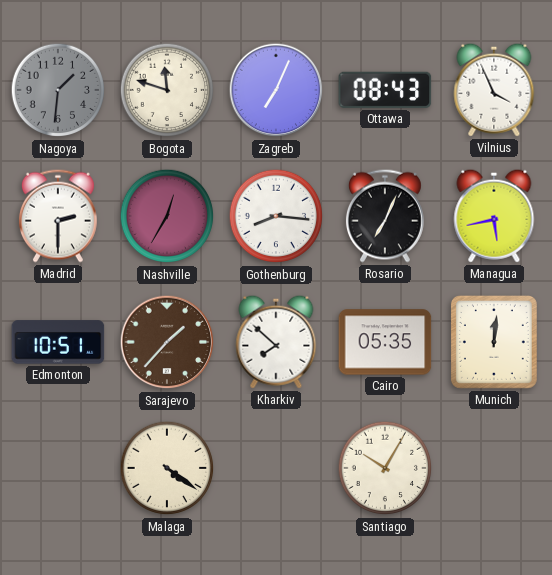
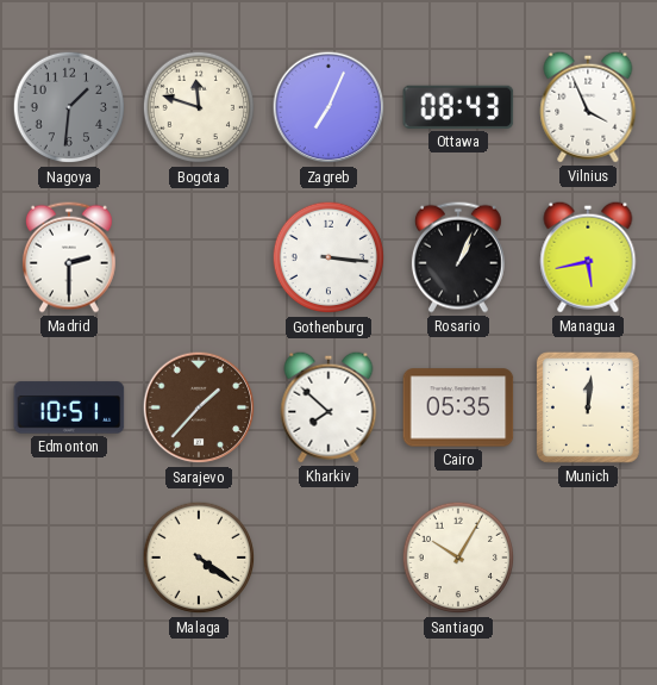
Nashville: 12:35 -> none
Gothenburg: 8:16 -> 3:16
Rosario: 7:04 -> 1:04
